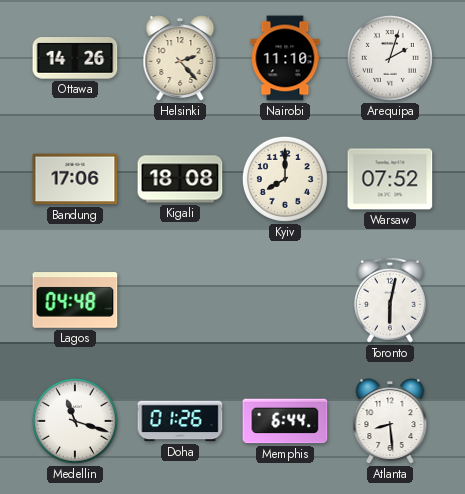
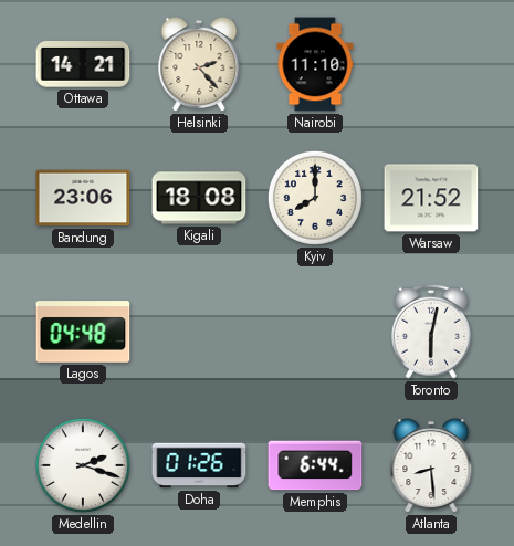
Ottawa: 14:26 -> 14:21
Arequipa: 2:03 -> none
Bandung: 17:06 -> 23:06
Warsaw: 07:52 -> 21:52
Medellin: 11:18 -> 2:18
